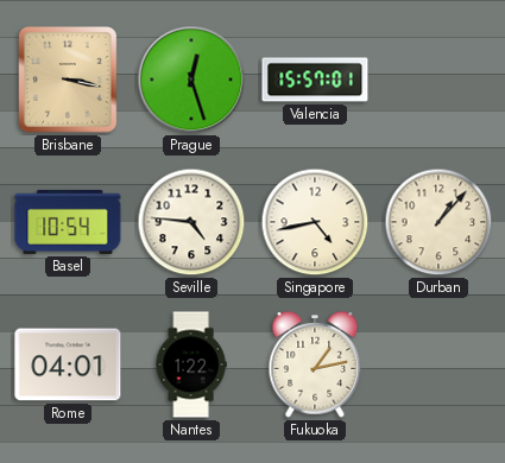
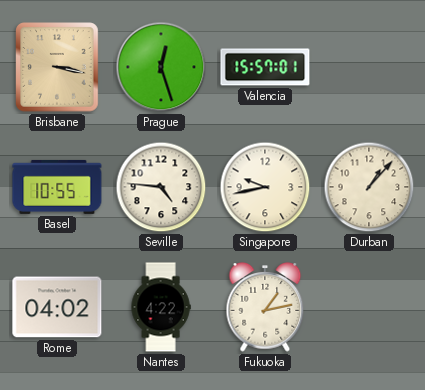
Basel: 10:54 -> 10:55
Singapore: 4:43 -> 9:43
Rome: 04:01 -> 04:02
Nantes: 1:22 -> 4:22
